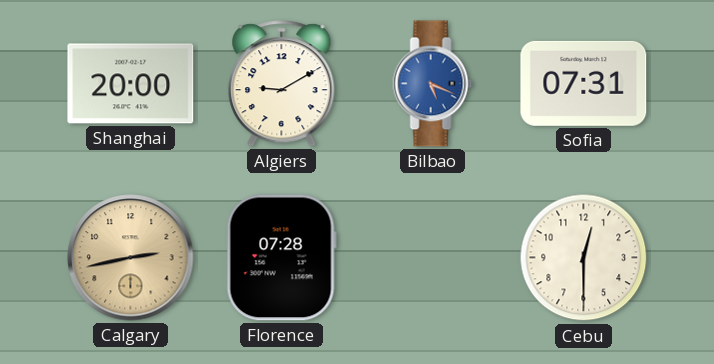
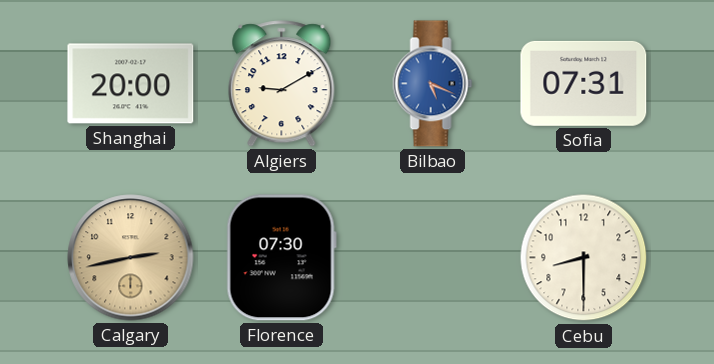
Florence: 07:28 -> 07:30
Cebu: 12:30 -> 8:30
